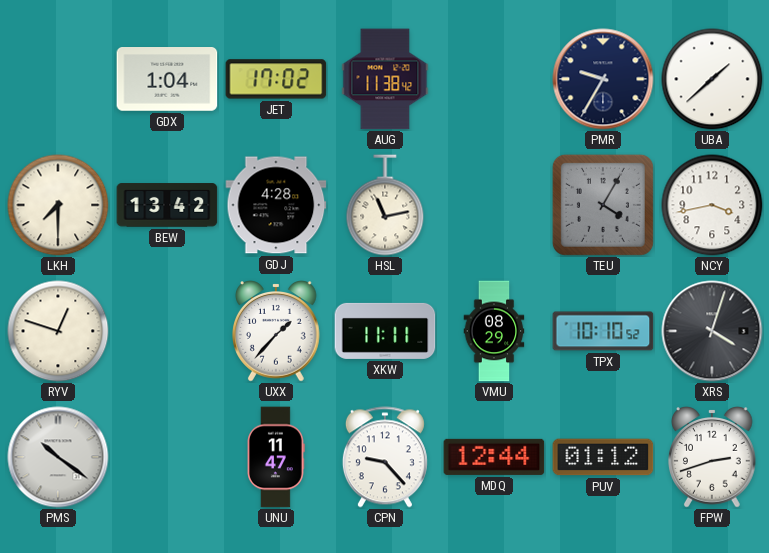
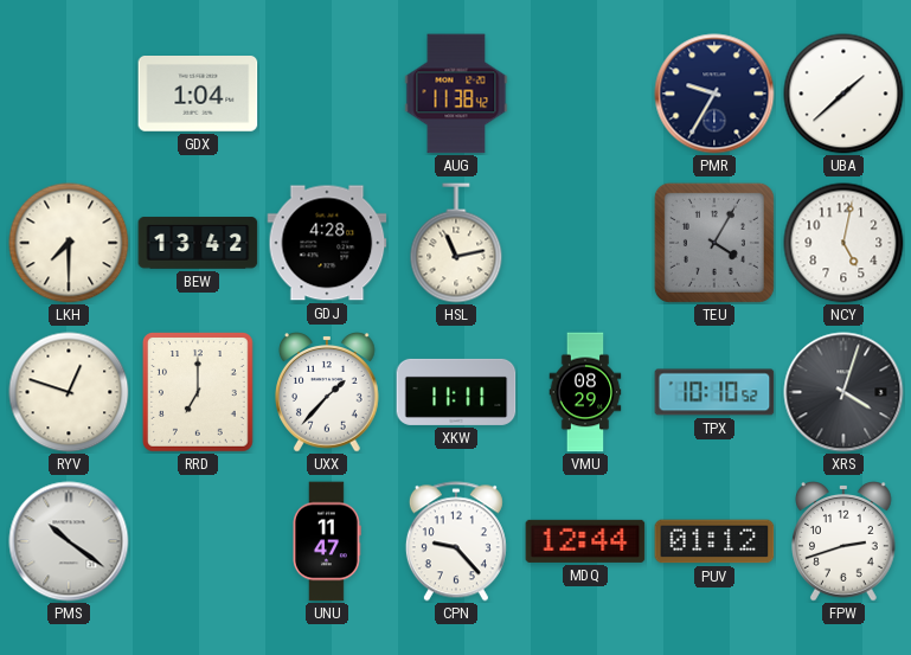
JET: 17:02 -> none
NCY: 3:43 -> 5:02
RRD: none -> 7:00
